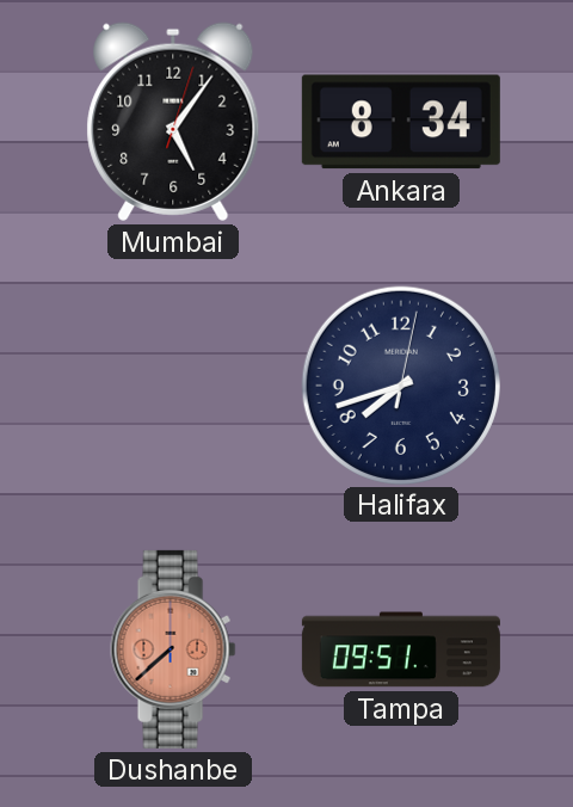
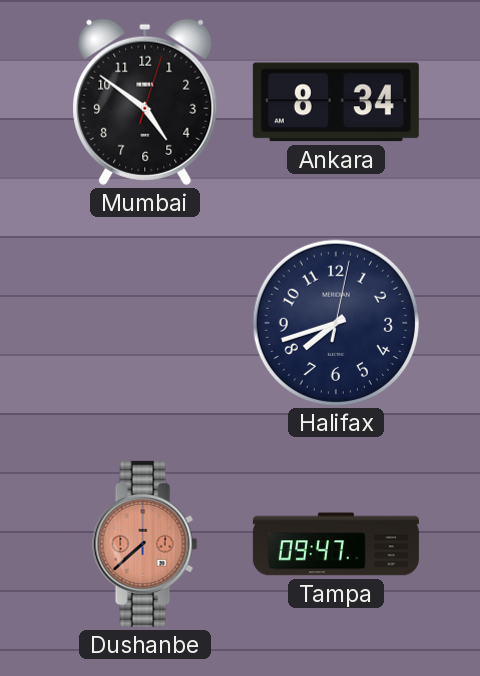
Mumbai: 5:06 -> 4:51
Tampa: 09:51 -> 09:47
